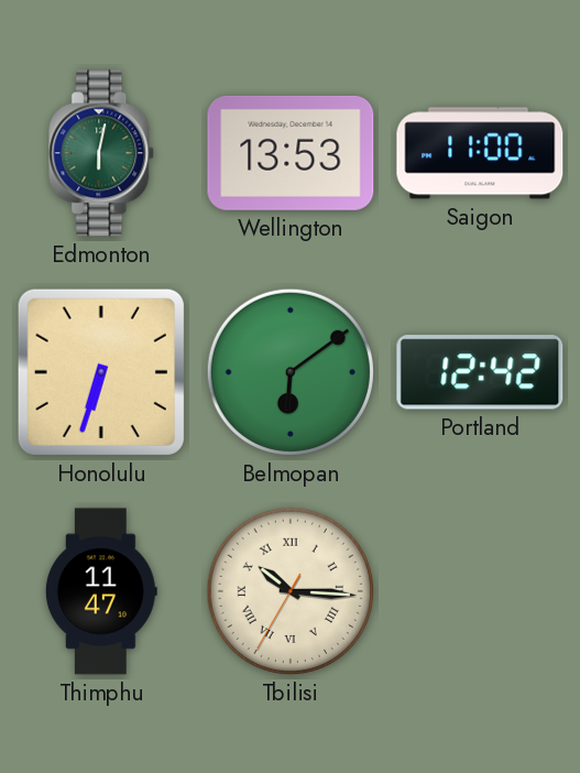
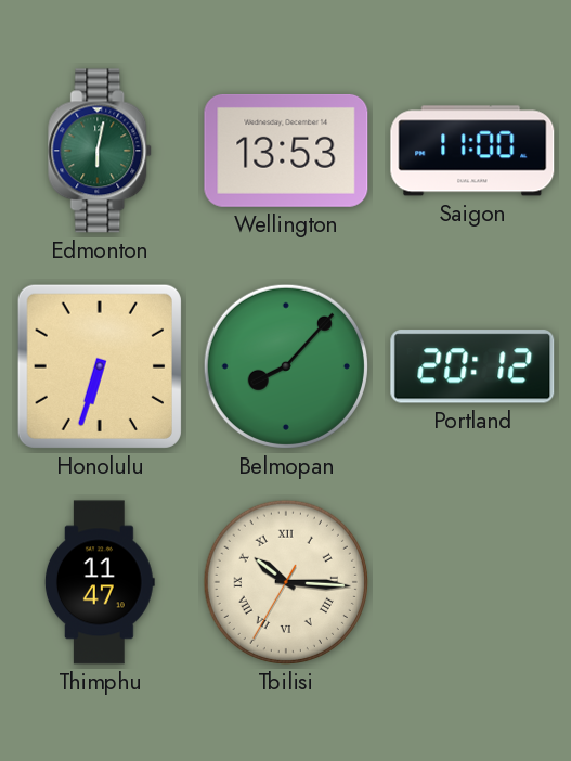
Belmopan: 6:09 -> 8:07
Portland: 12:42 -> 20:12
